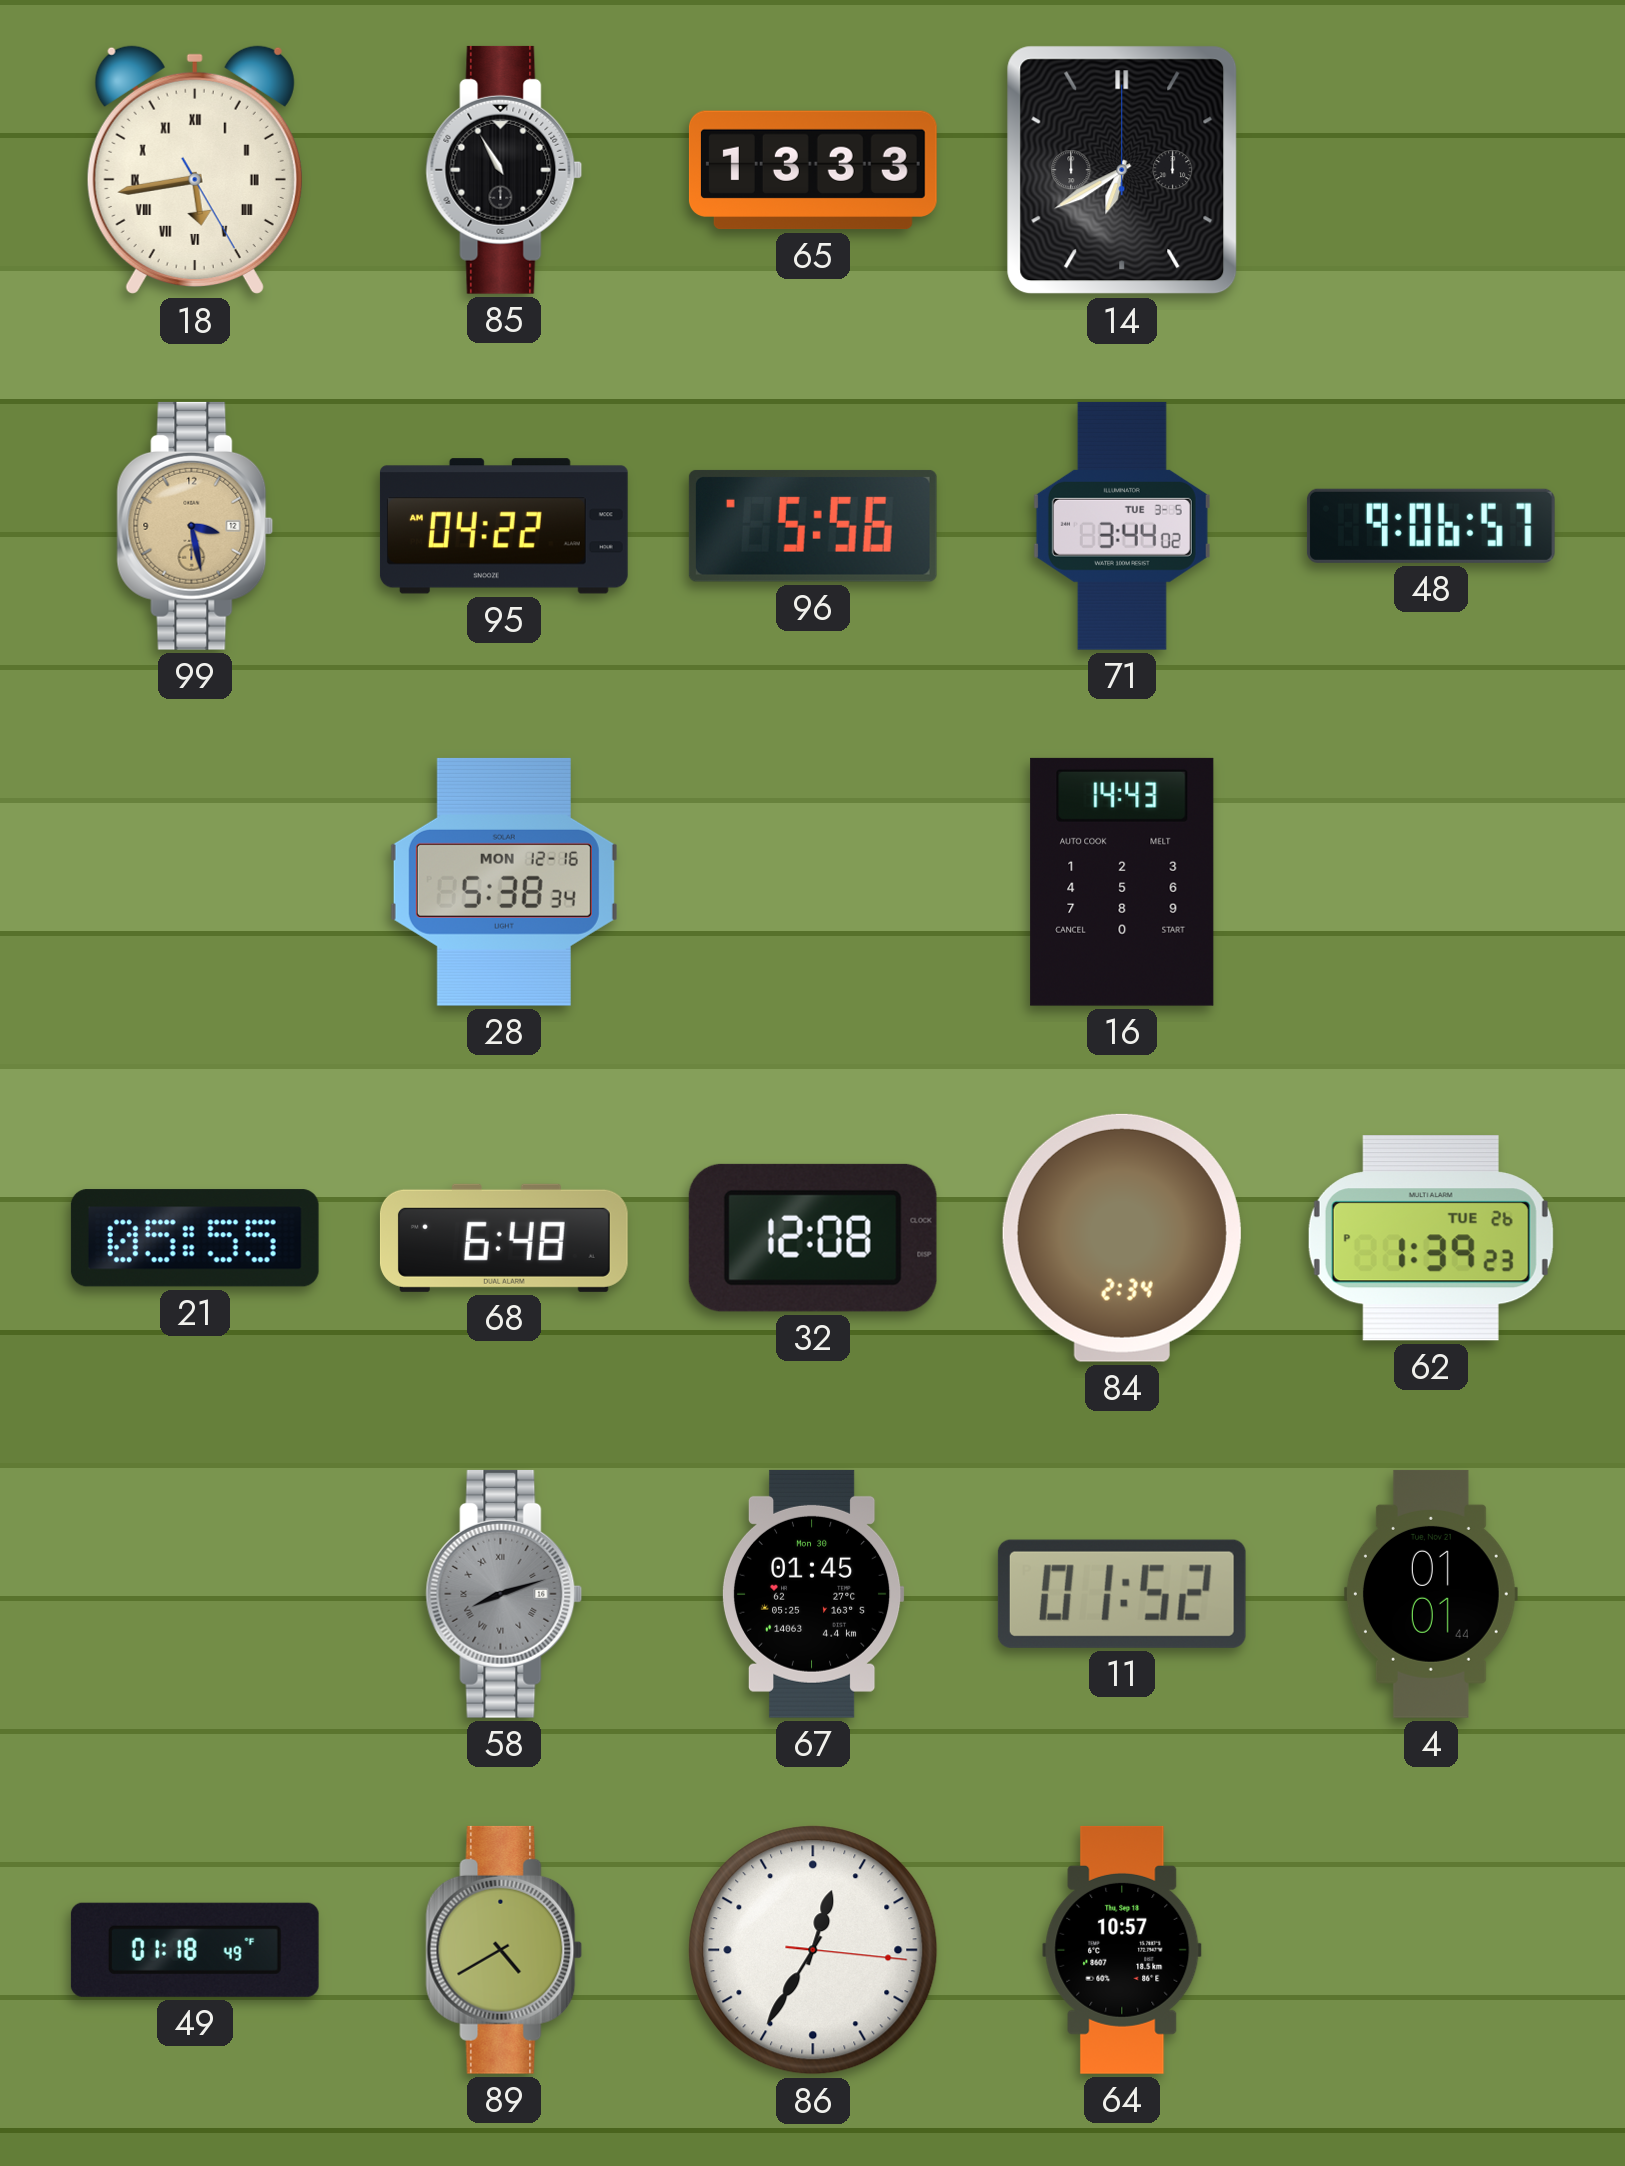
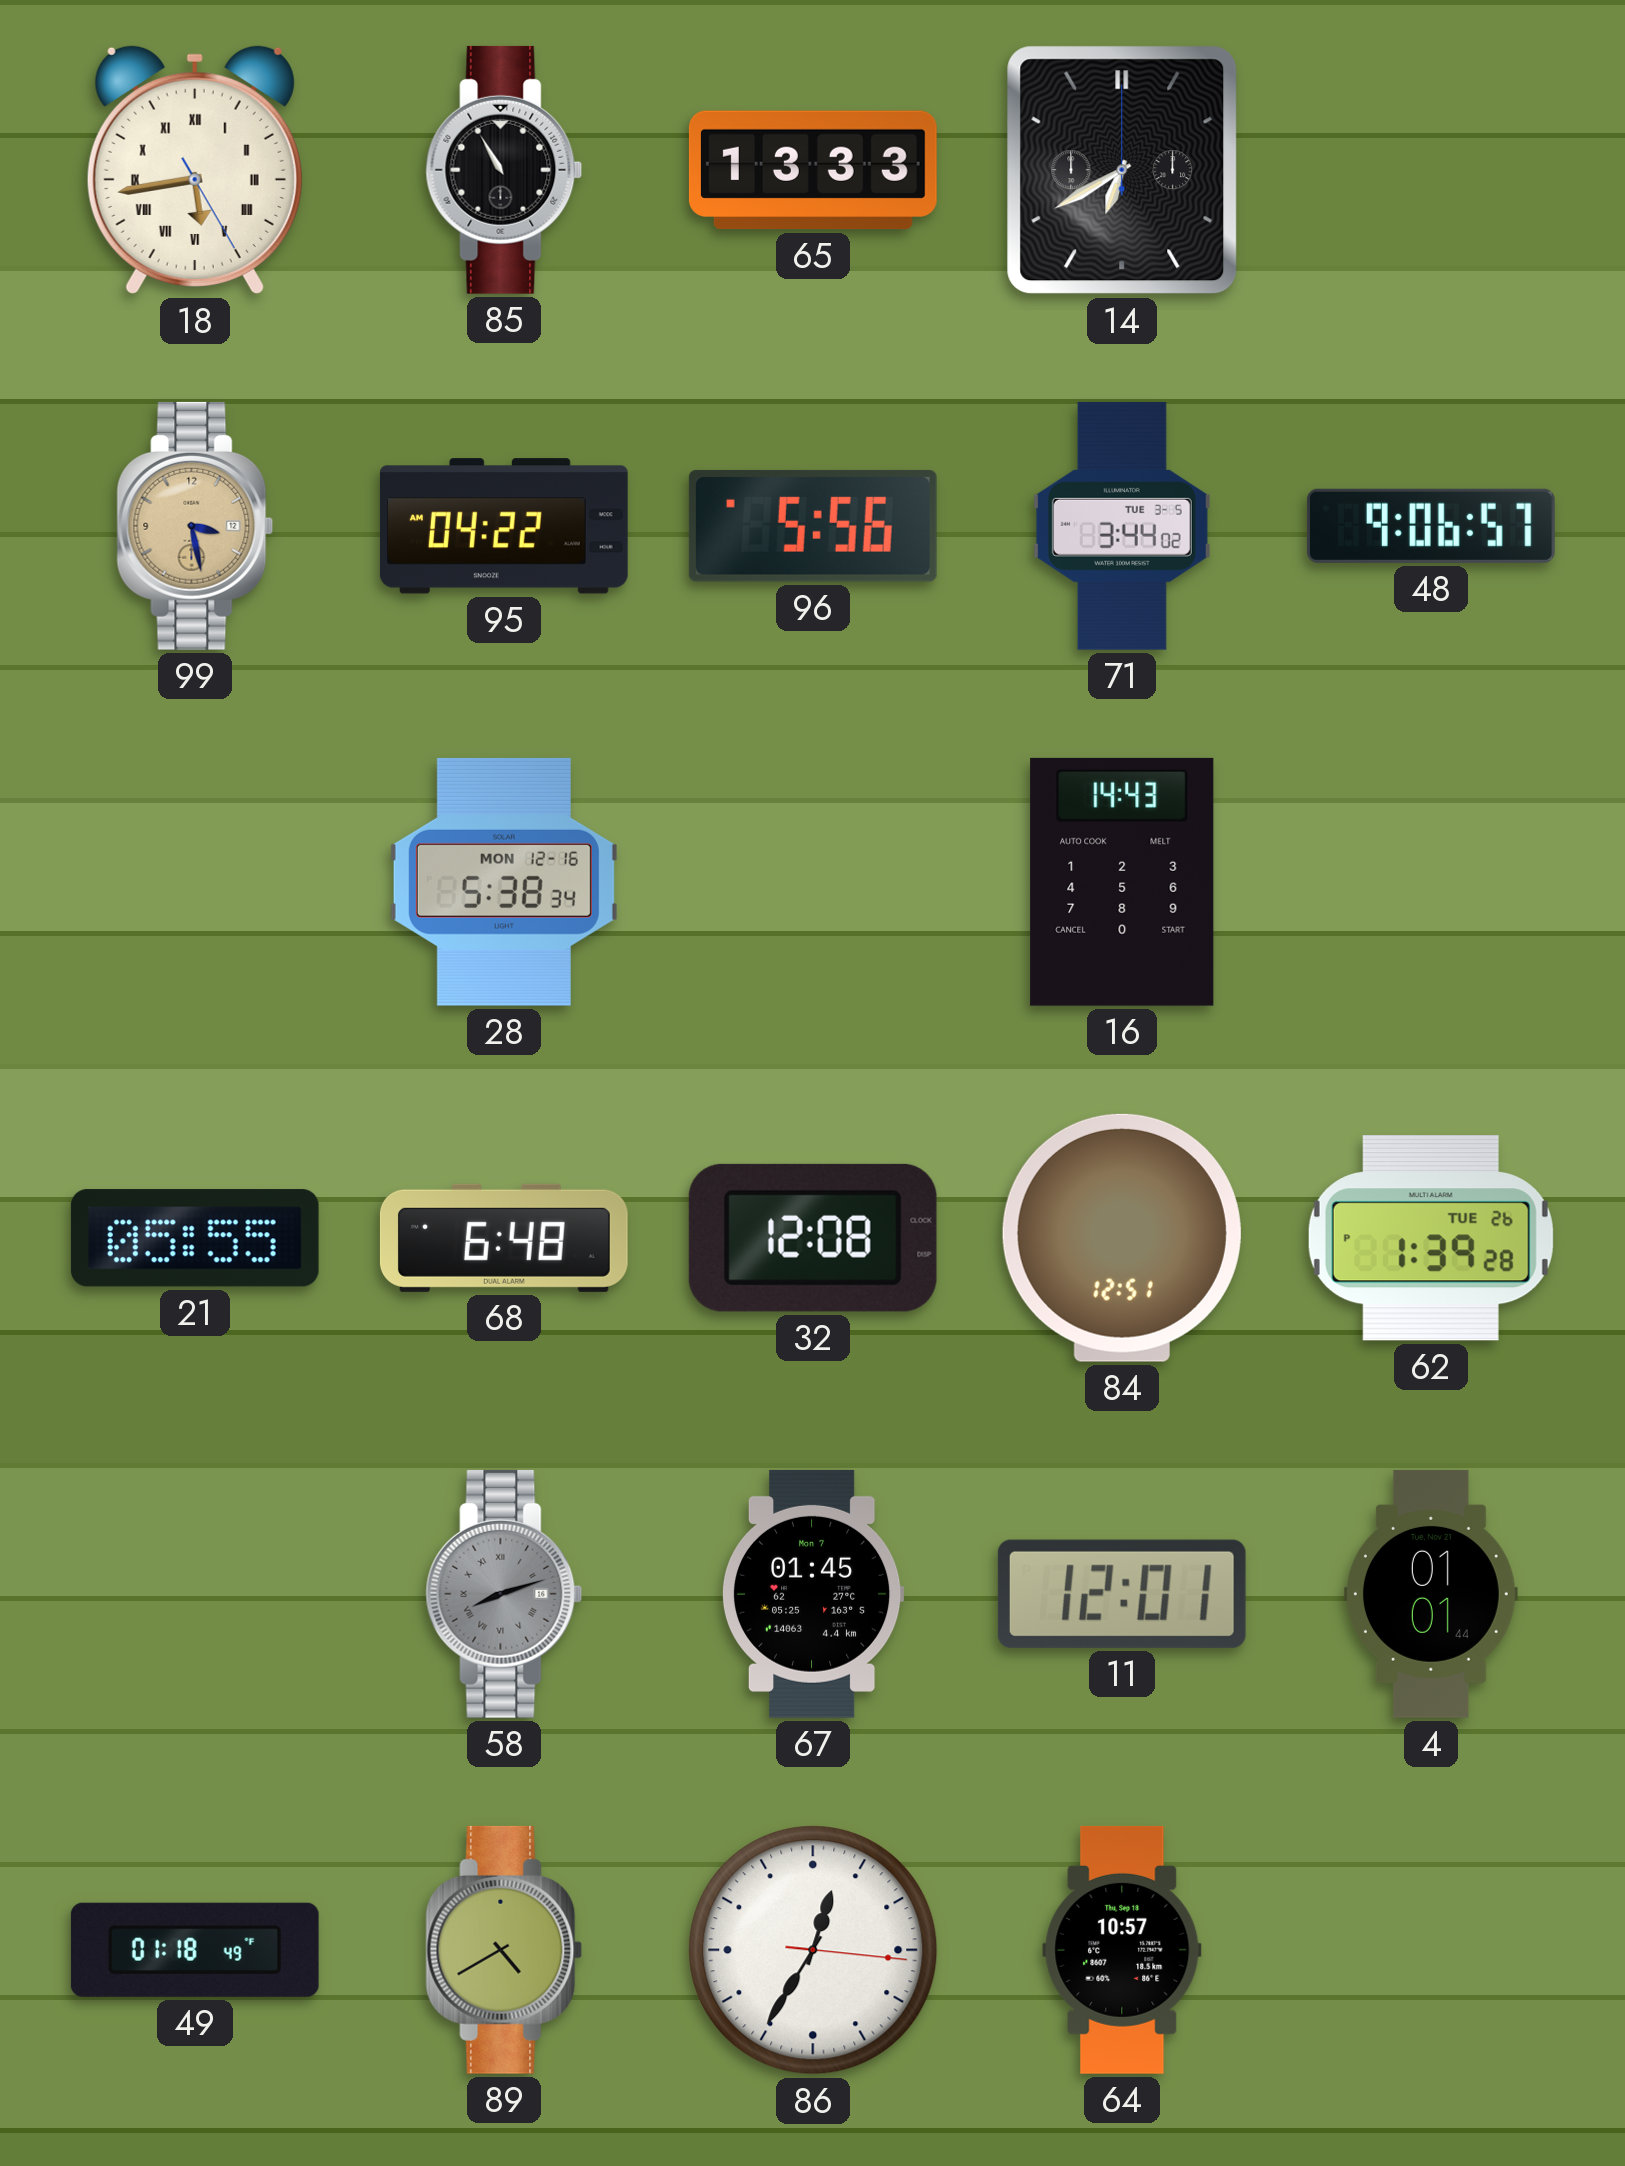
84: 2:34 -> 12:51
62: 1:39:23 PM -> 1:39:28 PM
67 date: Mon 30 -> Mon 7
11: 01:52 -> 12:01
